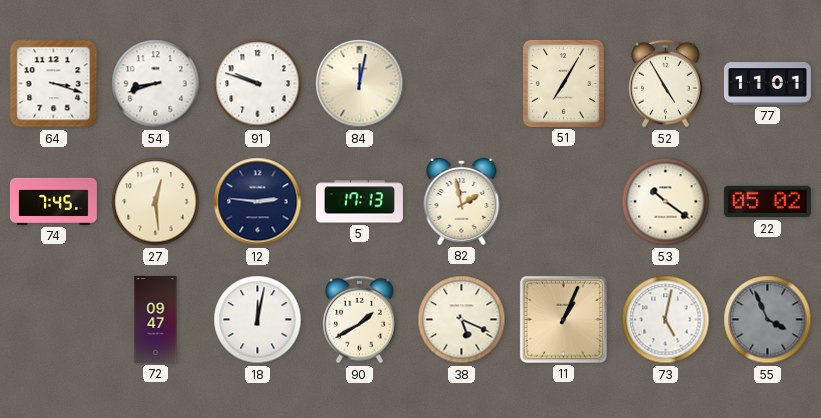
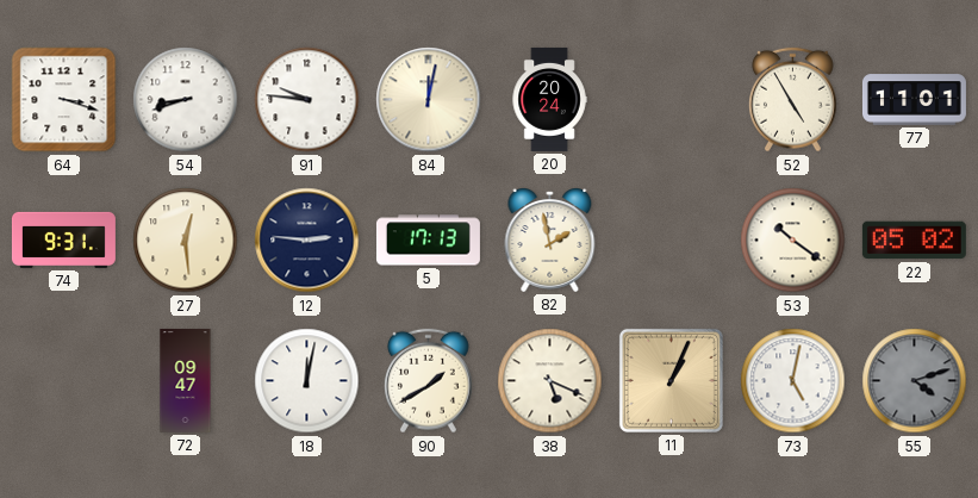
91: 9:48 -> 9:46
20: none -> 20:24
51: 7:05 -> none
74: 7:45 -> 9:31
55: 3:56 -> 4:12
